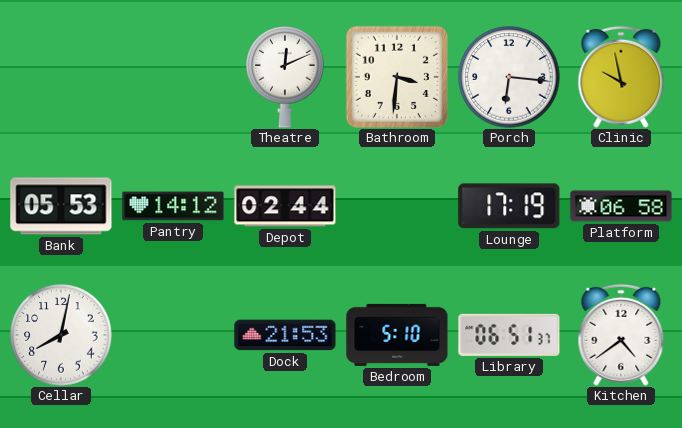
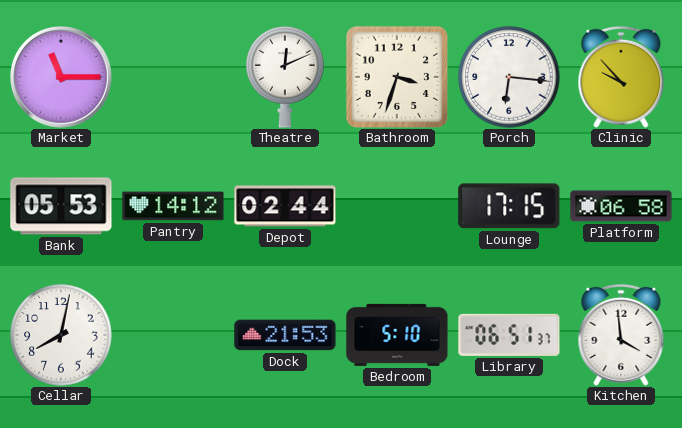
Market: none -> 11:15
Bathroom: 3:31 -> 3:33
Clinic: 9:58 -> 9:53
Lounge: 17:19 -> 17:15
Kitchen: 4:39 -> 3:59
